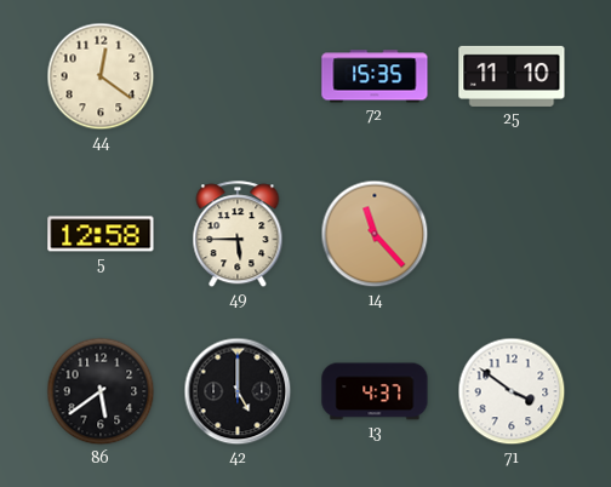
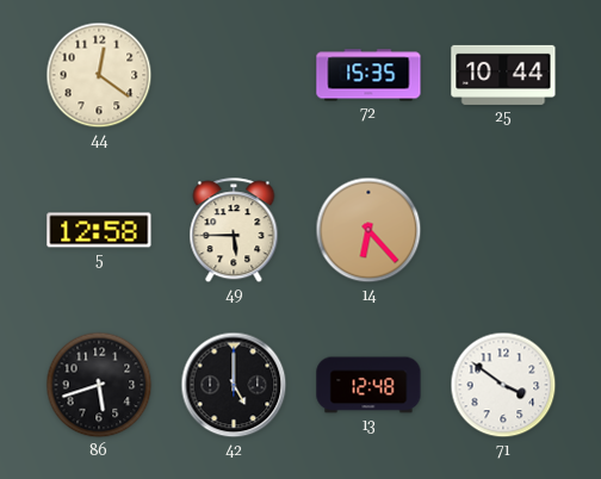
25: 11:10 -> 10:44
14: 11:23 -> 6:23
86: 5:39 -> 5:42
13: 4:37 -> 12:48
